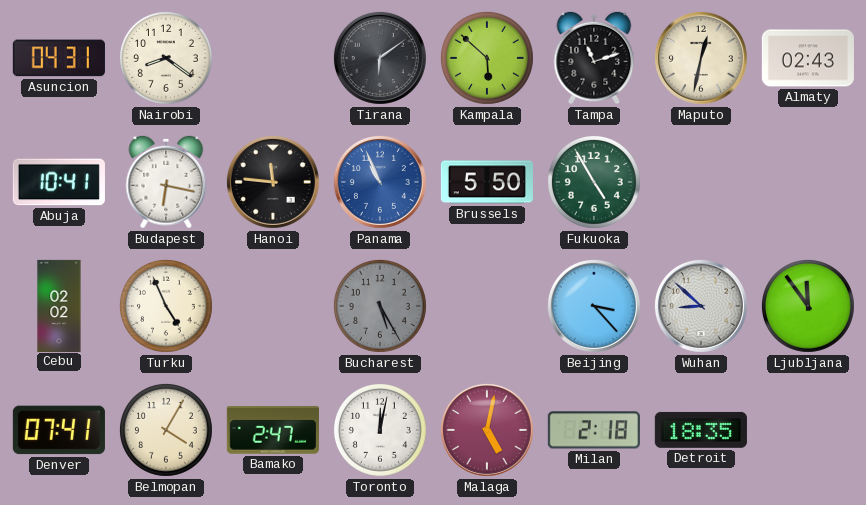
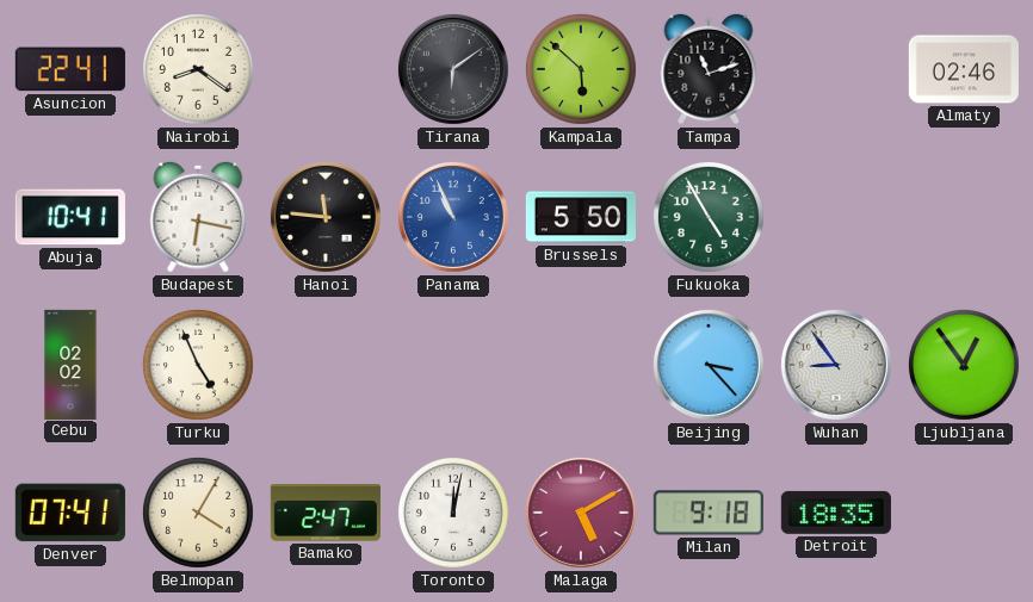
Asuncion: 04:31 -> 22:41
Maputo: 12:32 -> none
Almaty: 02:43 -> 02:46
Bucharest: 5:25 -> none
Wuhan: 8:52 -> 8:54
Ljubljana: 11:54 -> 12:54
Malaga: 5:02 -> 5:10
Milan: 2:18 -> 9:18
